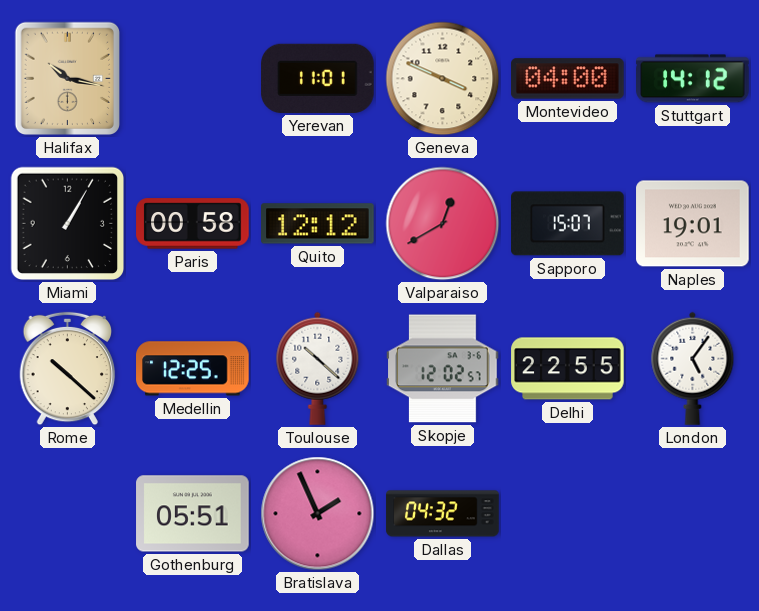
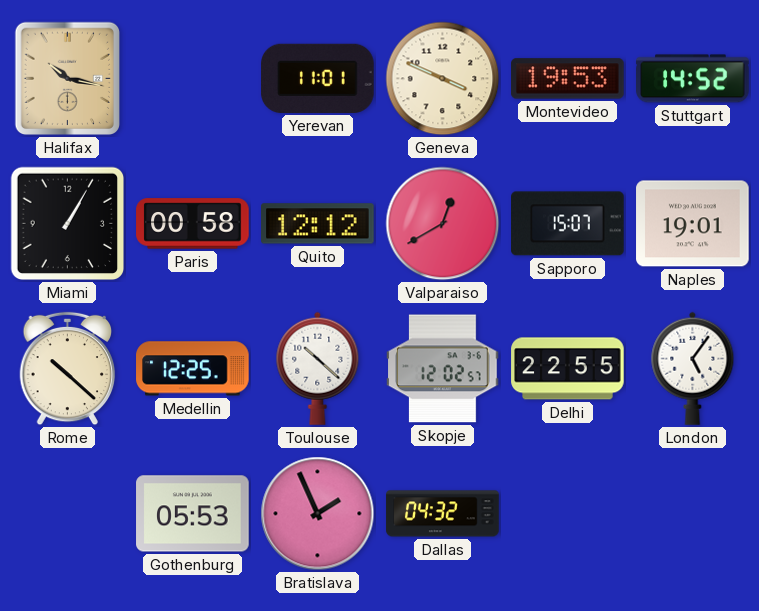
Montevideo: 04:00 -> 19:53
Stuttgart: 14:12 -> 14:52
Gothenburg: 05:51 -> 05:53
